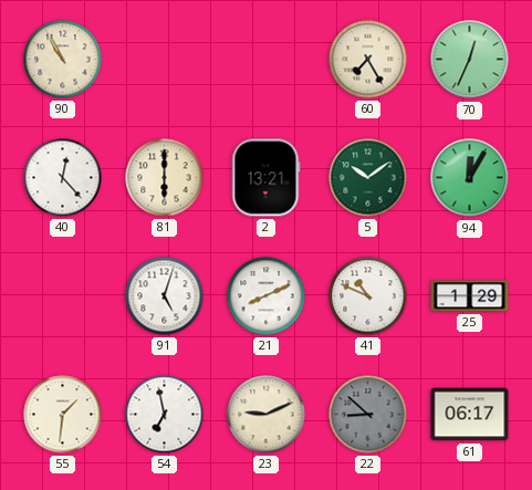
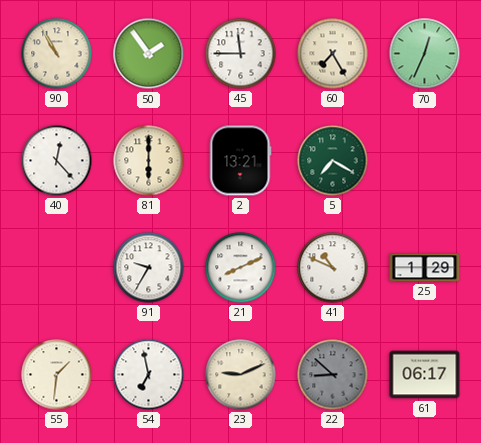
50: none -> 1:54
45: none -> 11:45
5: 10:09 -> 7:20
94: 12:05 -> none
91: 5:03 -> 9:35
